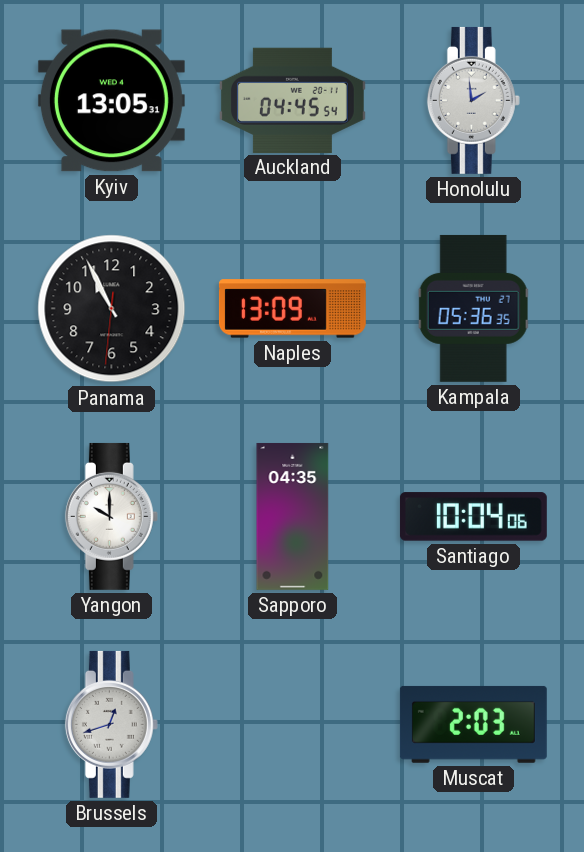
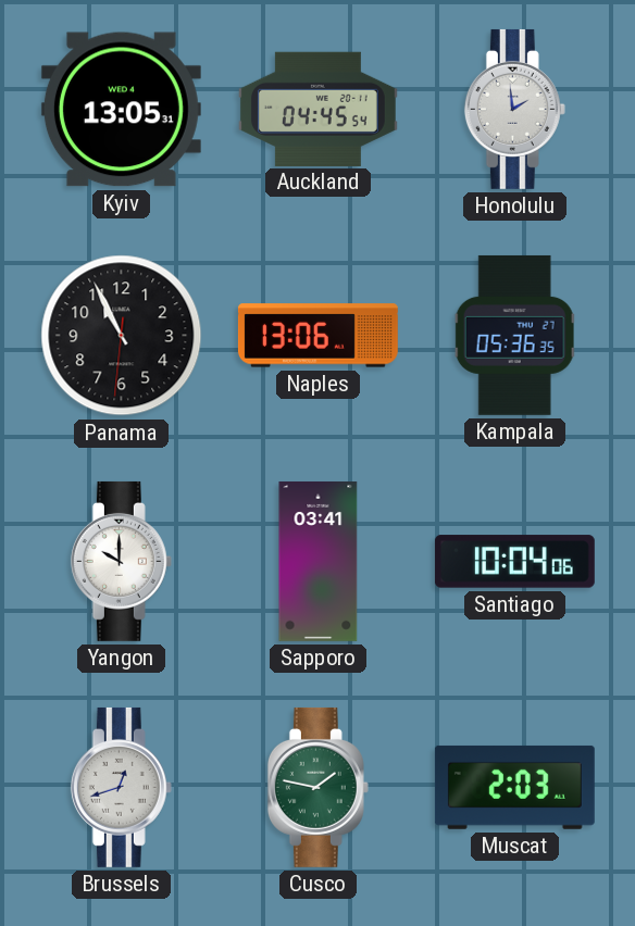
Naples: 13:09 -> 13:06
Sapporo: 04:35 -> 03:41
Cusco: none -> 1:47
